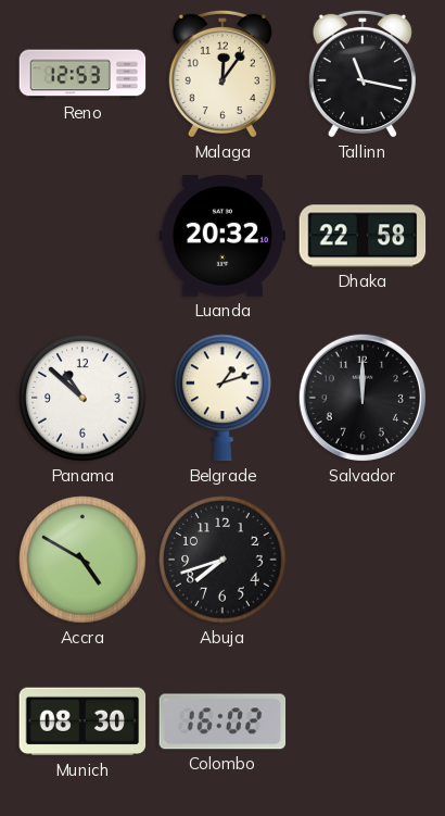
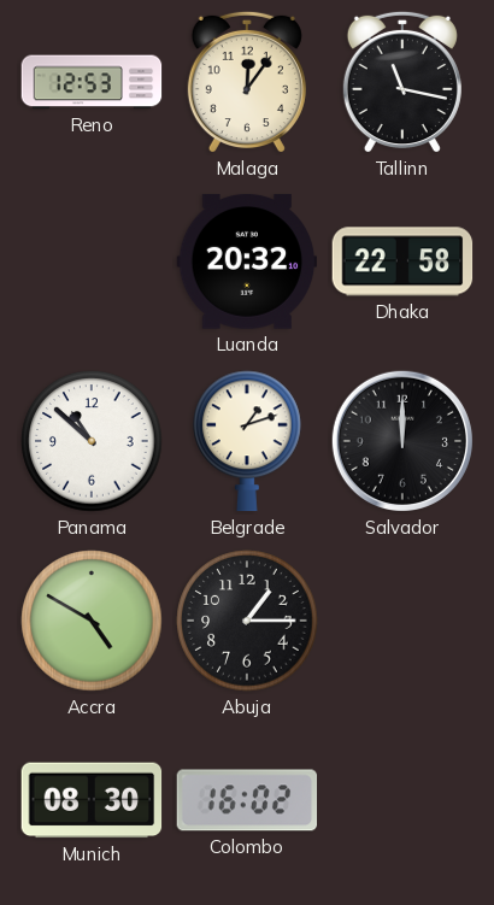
Abuja: 7:42 -> 1:15
